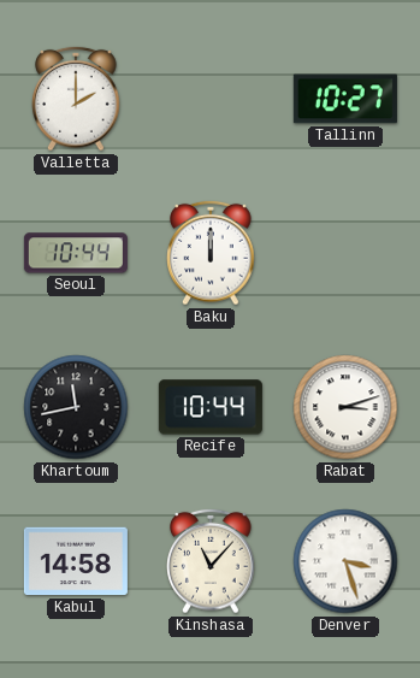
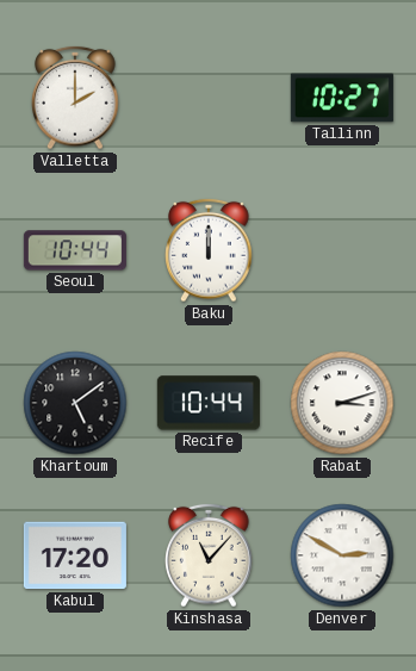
Khartoum: 11:43 -> 5:09
Kabul: 14:58 -> 17:20
Denver: 3:27 -> 2:50
